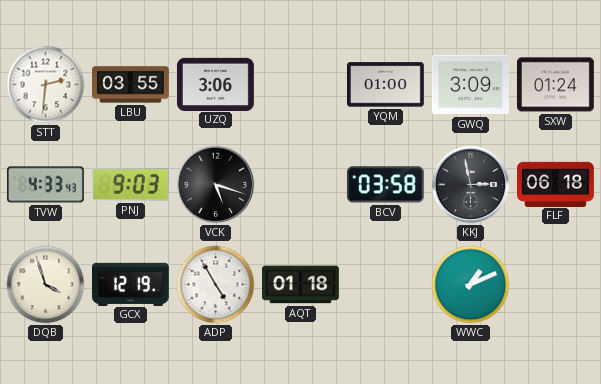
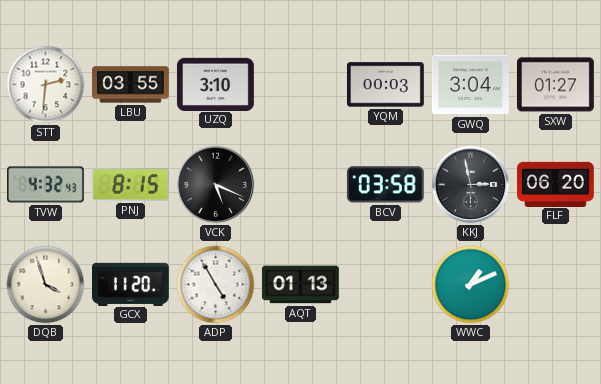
UZQ: 3:06 -> 3:10
YQM: 01:00 -> 00:03
GWQ: 3:09 -> 3:04
SXW: 01:24 -> 01:27
TVW: 4:33 -> 4:32
PNJ: 9:03 -> 8:15
VCK: 5:18 -> 5:19
FLF: 06:18 -> 06:20
GCX: 12:19 -> 11:20
AQT: 01:18 -> 01:13
